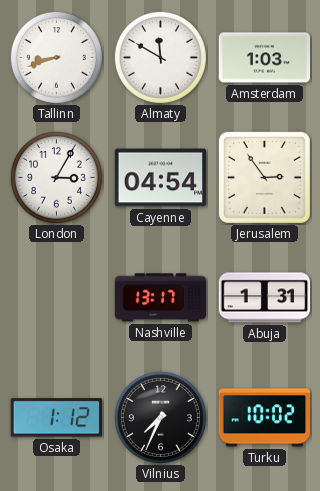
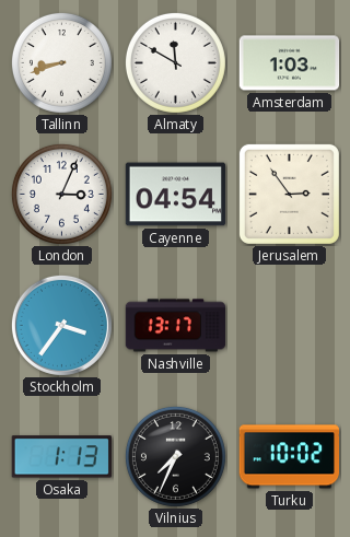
London: 3:05 -> 3:04
Stockholm: none -> 3:36
Abuja: 1:31 -> none
Osaka: 1:12 -> 1:13
